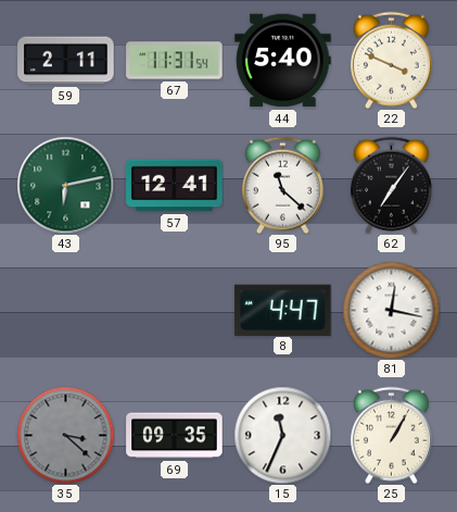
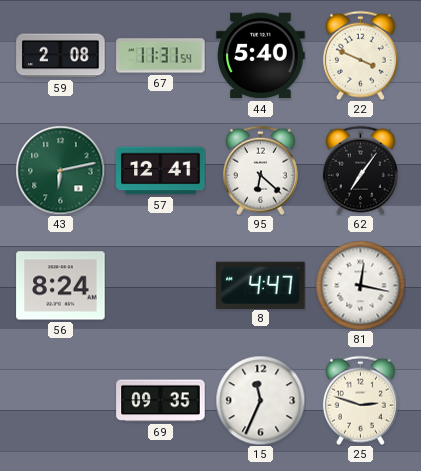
59: 2:11 -> 2:08
95: 11:22 -> 6:22
56: none -> 8:24
35: 3:22 -> none
25: 1:05 -> 2:48
